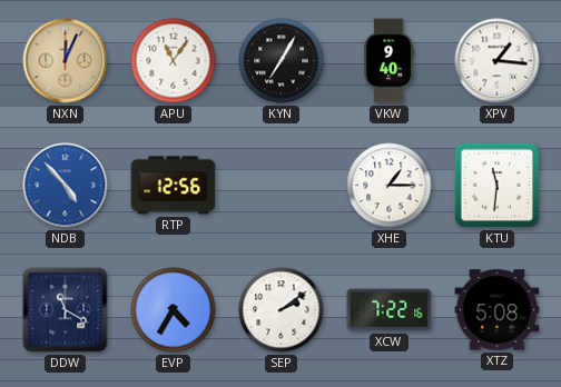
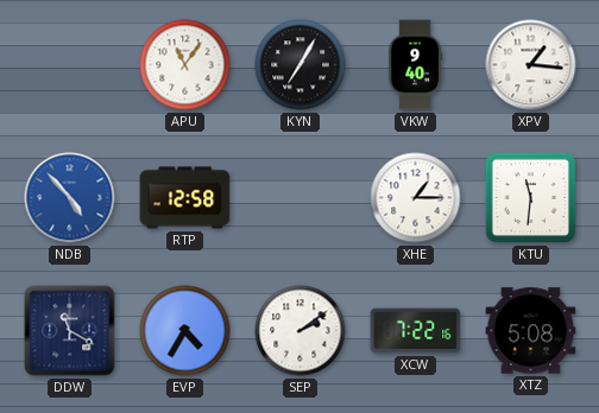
NXN: 12:04 -> none
RTP: 12:56 -> 12:58
